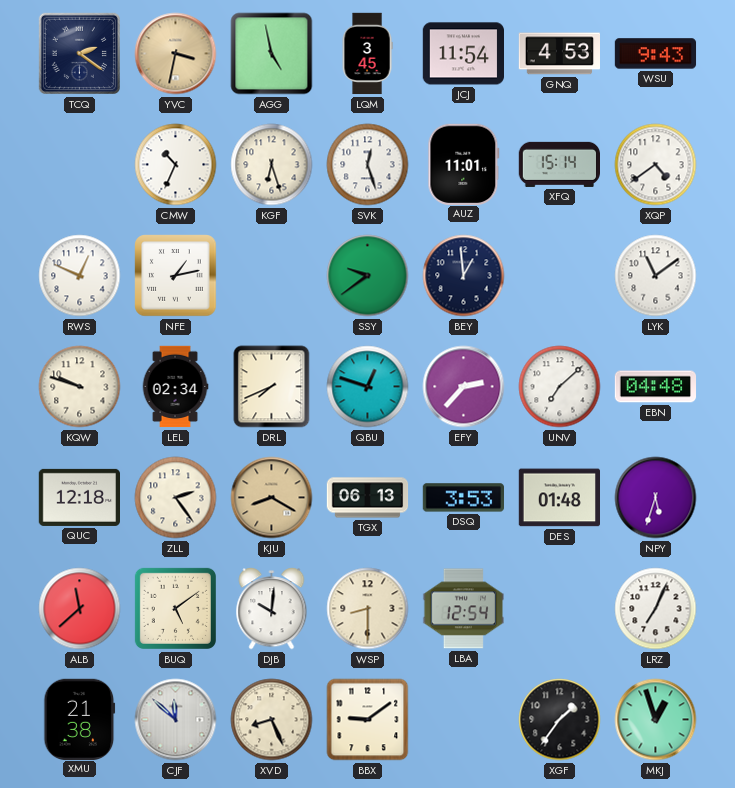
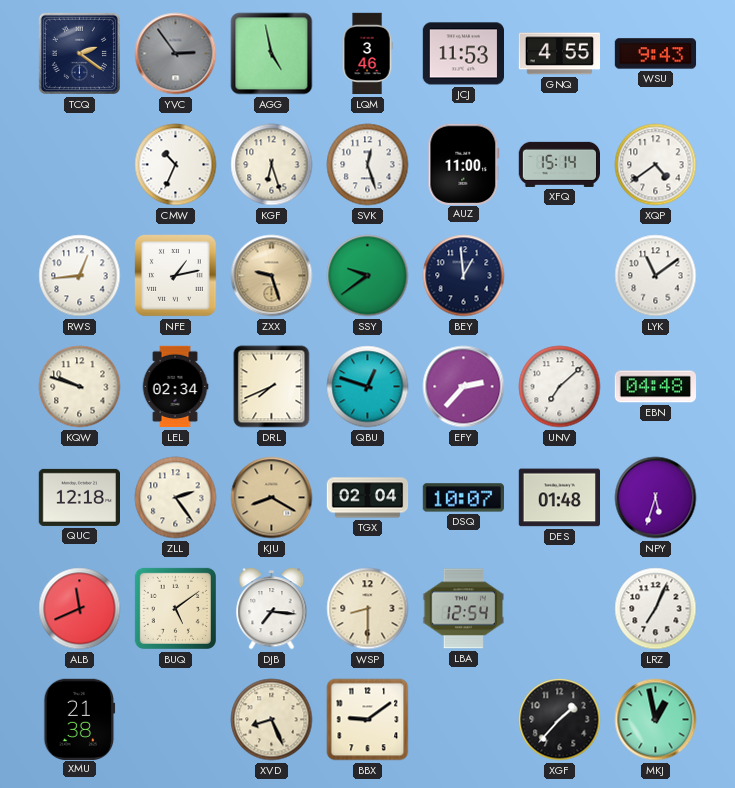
YVC: 3:32 -> 2:54
YVC dial: champagne -> grey
LQM: 3:45 -> 3:46
JCJ: 11:54 -> 11:53
GNQ: 4:53 -> 4:55
AUZ: 11:01 -> 11:00
RWS: 12:49 -> 12:44
ZXX: none -> 9:27
TGX: 06:13 -> 02:04
DSQ: 3:53 -> 10:07
ALB: 11:38 -> 11:41
DJB: 10:01 -> 7:16
CJF: 11:52 -> none
XGF: 1:36 -> 1:37
MKJ: 12:57 -> 12:58
